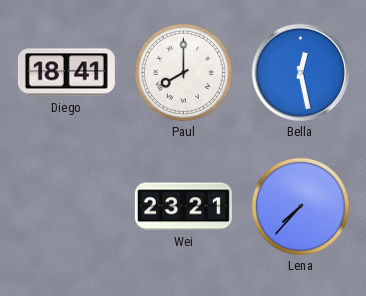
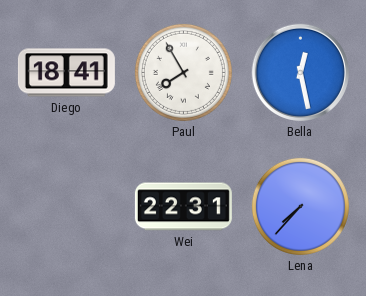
Paul: 8:00 -> 7:55
Wei: 23:21 -> 22:31
